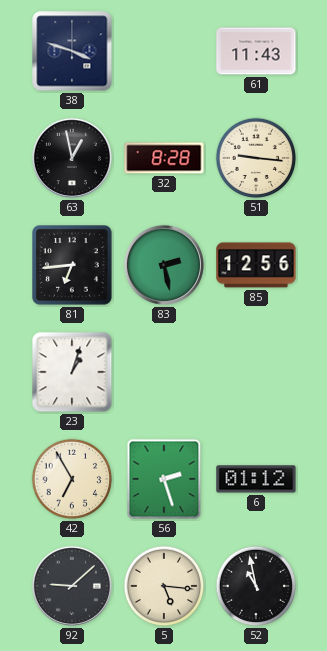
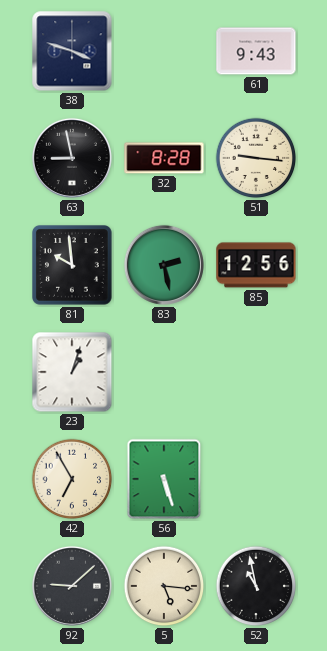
61: 11:43 -> 9:43
63: 12:58 -> 8:58
81: 6:44 -> 9:59
56: 2:27 -> 5:27
6: 01:12 -> none
